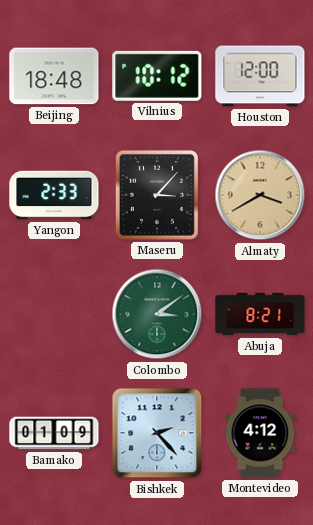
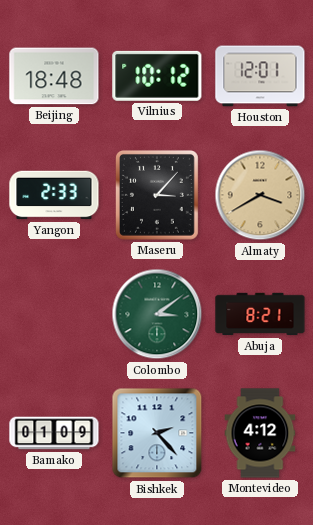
Houston: 12:00 -> 12:01
